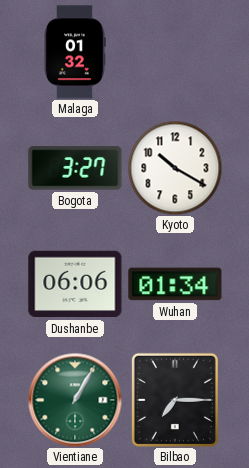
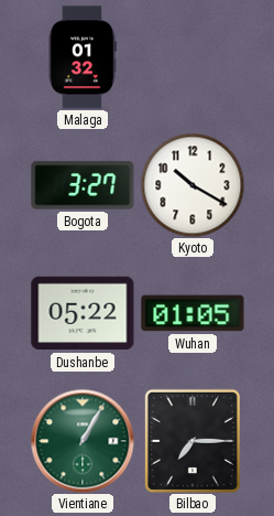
Dushanbe: 06:06 -> 05:22
Wuhan: 01:34 -> 01:05
